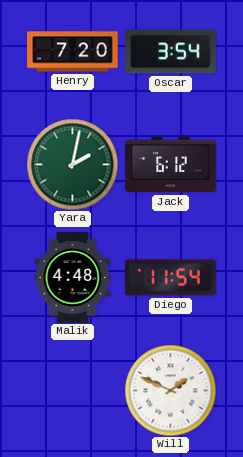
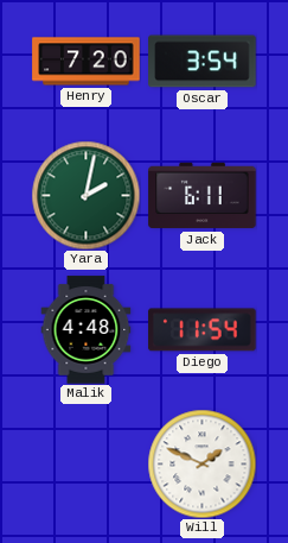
Jack: 6:12 -> 6:11
